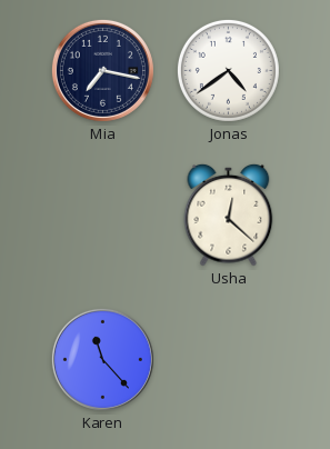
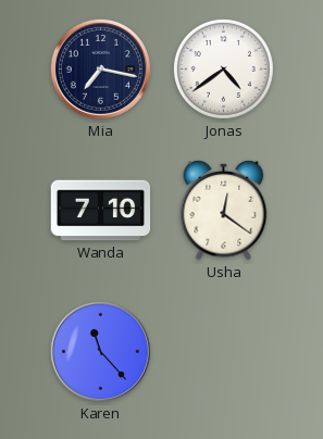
Wanda: none -> 7:10
Usha: 12:22 -> 12:21
